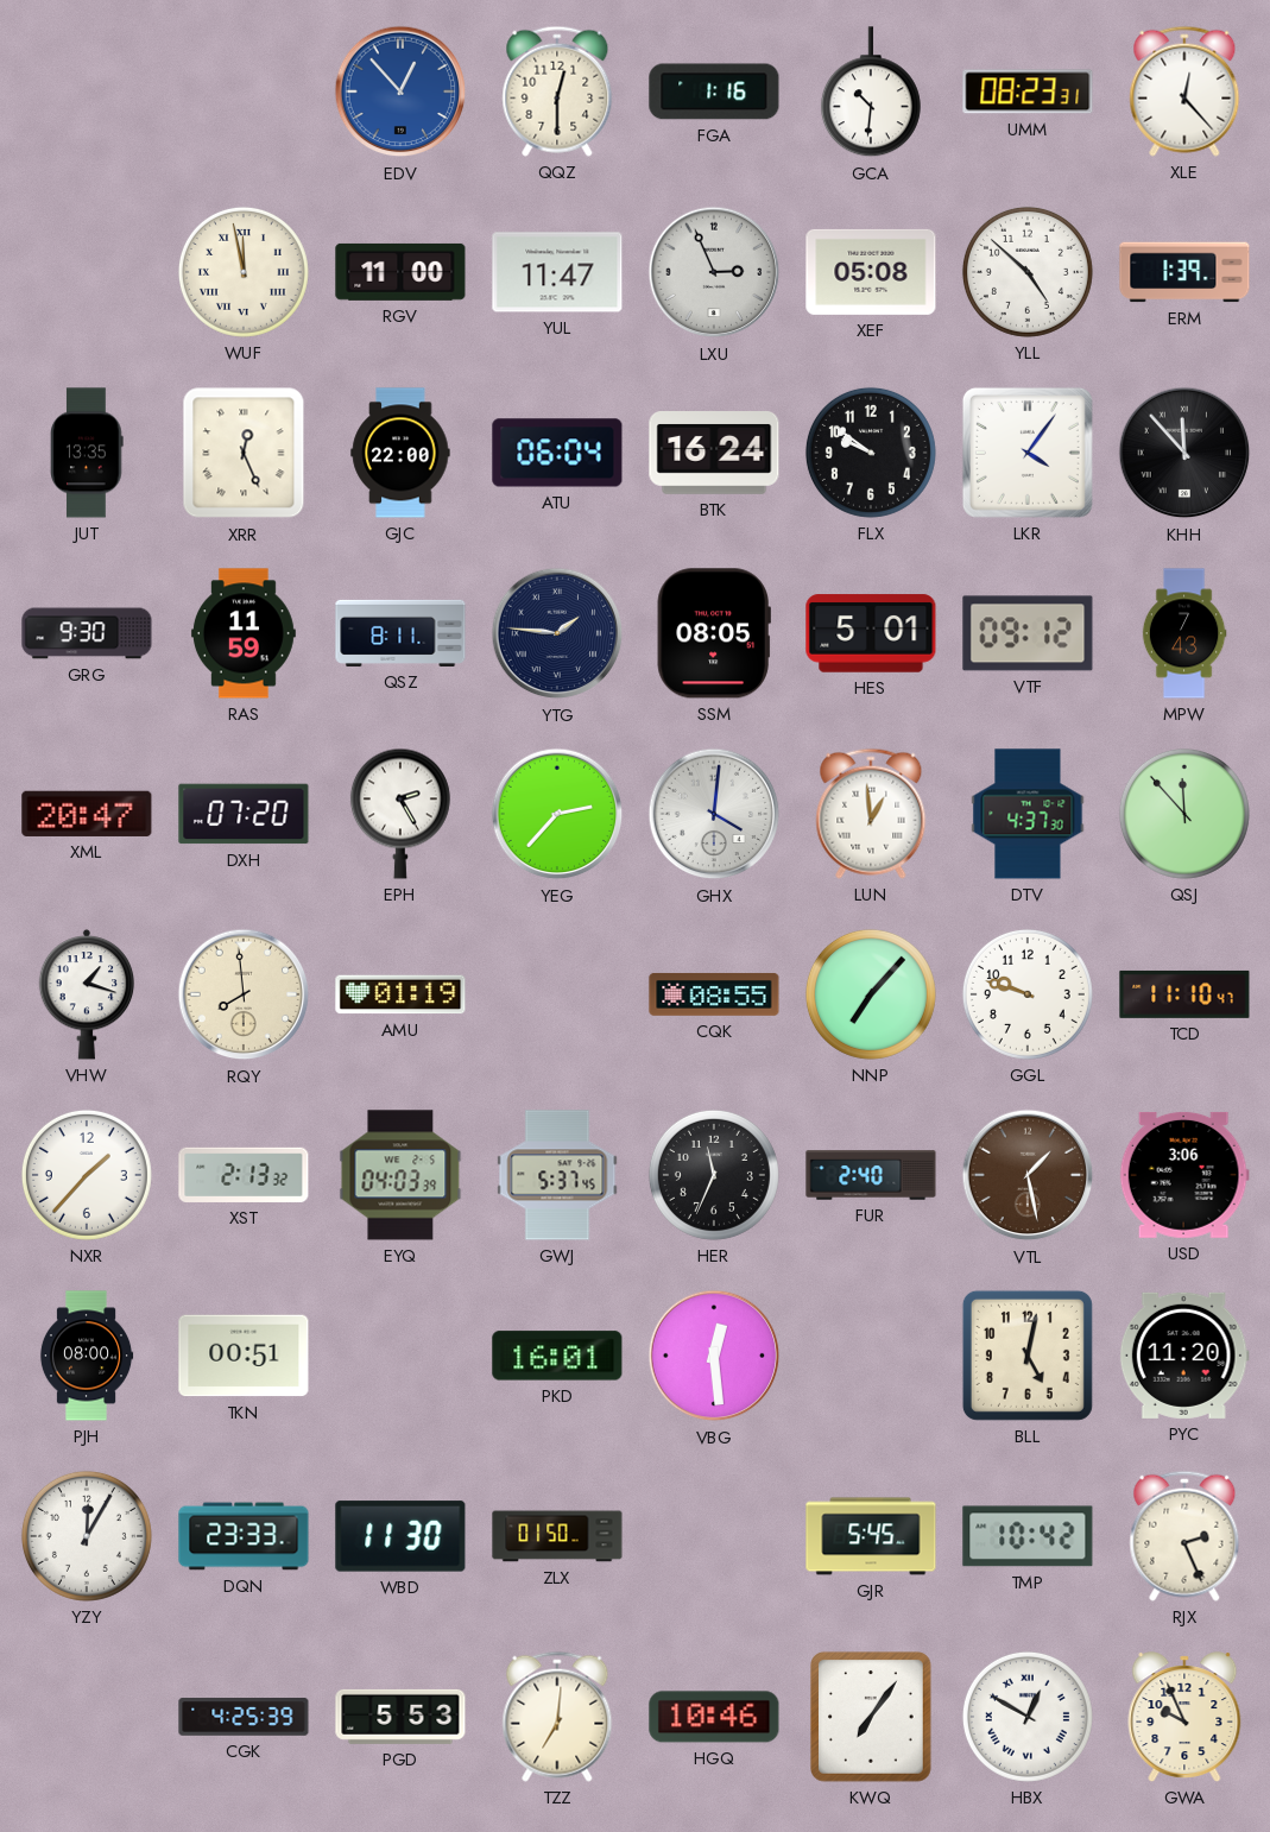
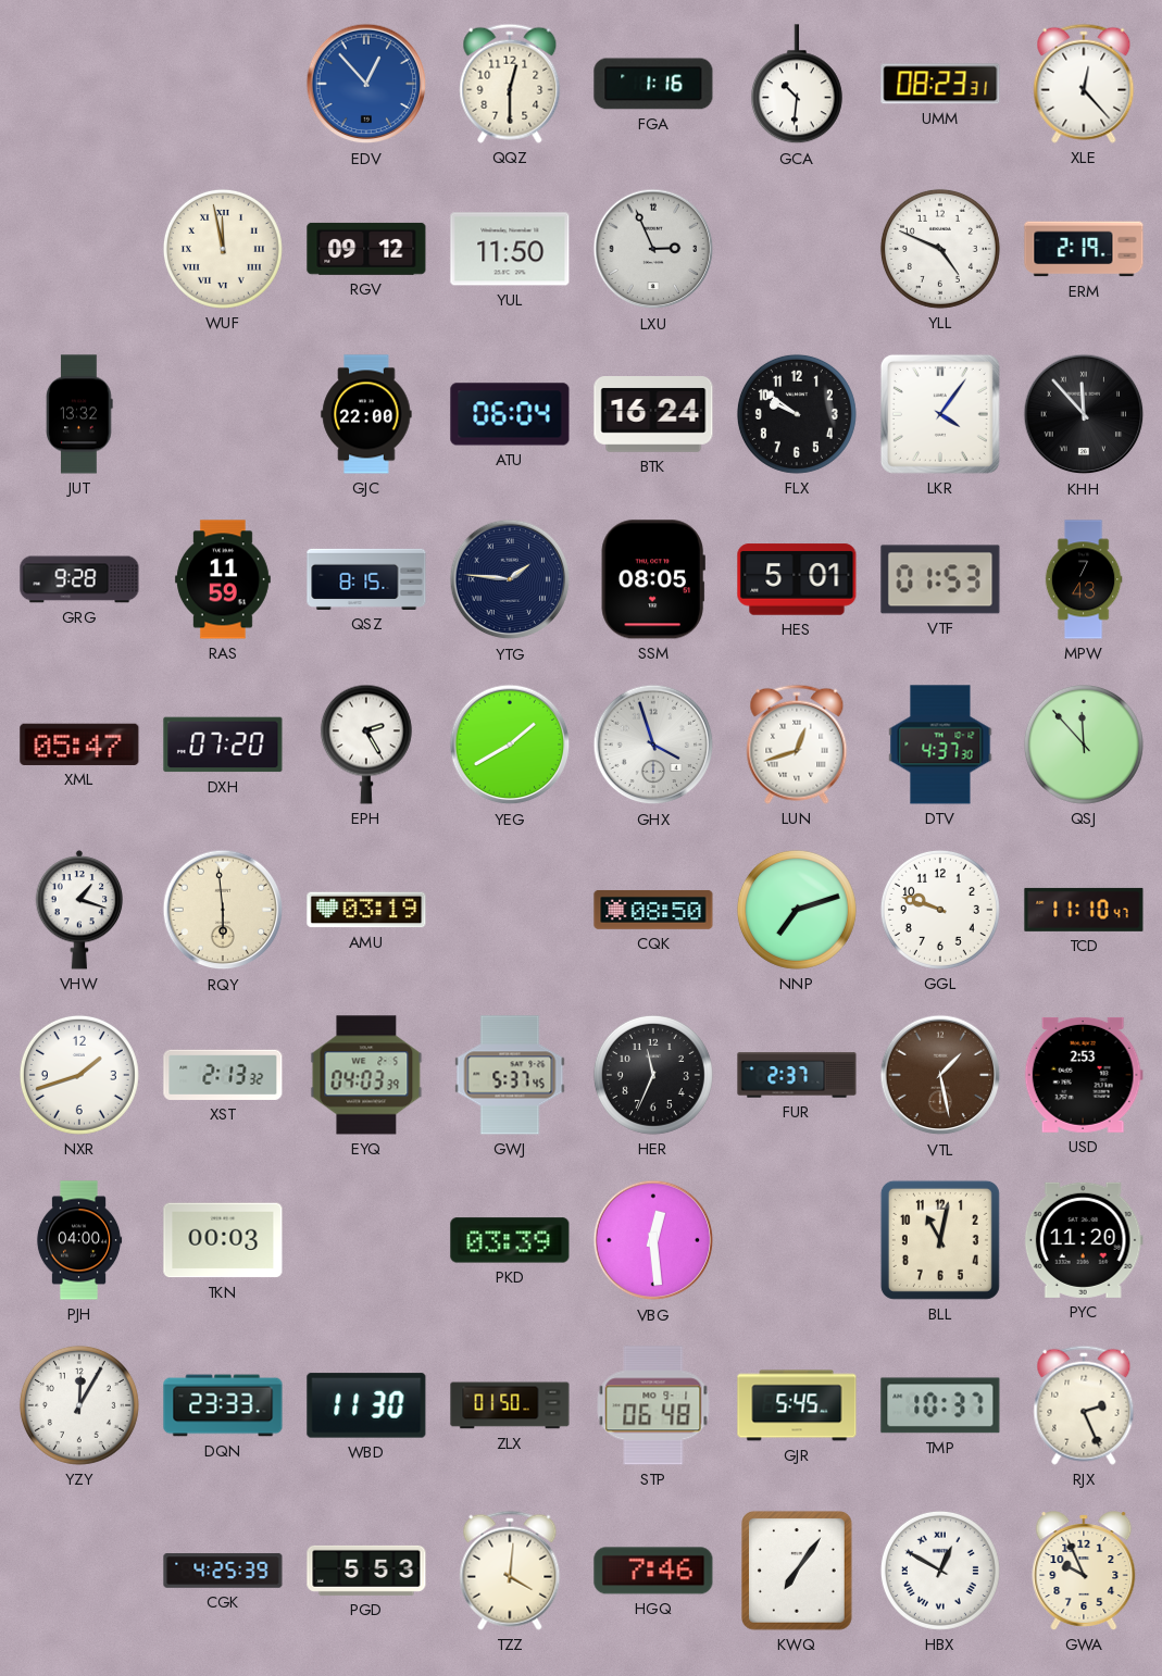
RGV: 11:00 -> 09:12
YUL: 11:47 -> 11:50
XEF: 05:08 -> none
YLL: 4:52 -> 4:49
ERM: 1:39 -> 2:19
JUT: 13:35 -> 13:32
XRR: 12:26 -> none
GRG: 9:30 -> 9:28
QSZ: 8:11 -> 8:15
VTF: 09:12 -> 01:53
XML: 20:47 -> 05:47
YEG: 2:37 -> 1:40
GHX: 4:01 -> 3:57
LUN: 12:59 -> 12:42
RQY: 7:59 -> 5:59
AMU: 01:19 -> 03:19
CQK: 08:55 -> 08:50
NNP: 7:07 -> 7:12
NXR: 1:37 -> 1:42
FUR: 2:40 -> 2:37
USD: 3:06 -> 2:53
PJH: 08:00 -> 04:00
TKN: 00:51 -> 00:03
PKD: 16:01 -> 03:39
BLL: 5:02 -> 11:02
STP: none -> 06:48
TMP: 10:42 -> 10:37
TZZ: 7:01 -> 4:01
HGQ: 10:46 -> 7:46
